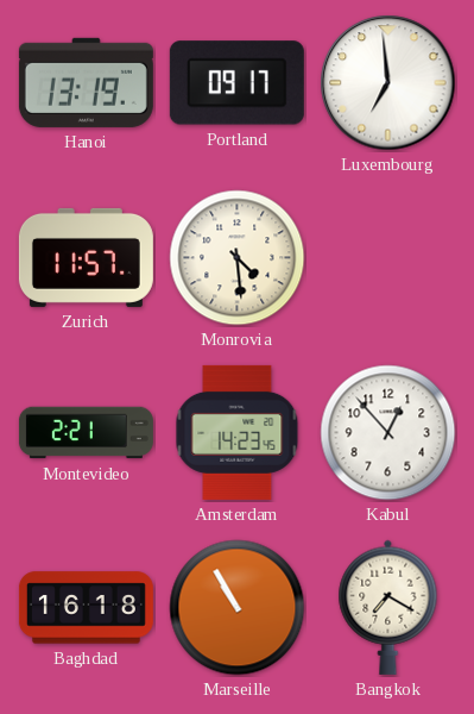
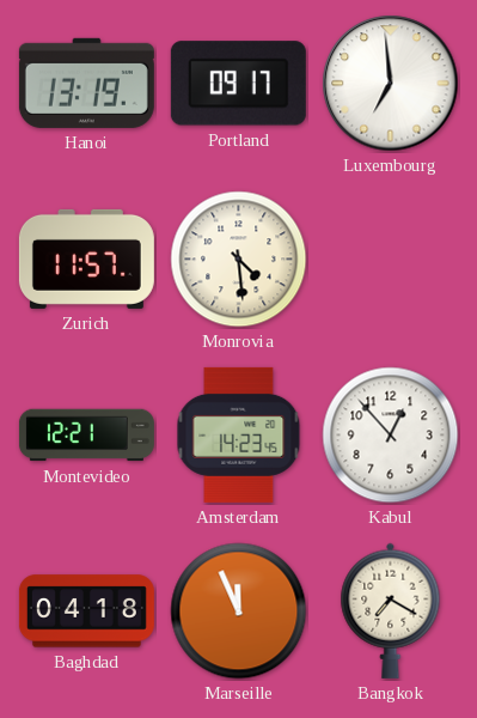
Montevideo: 2:21 -> 12:21
Baghdad: 16:18 -> 04:18
Marseille: 10:55 -> 11:56
